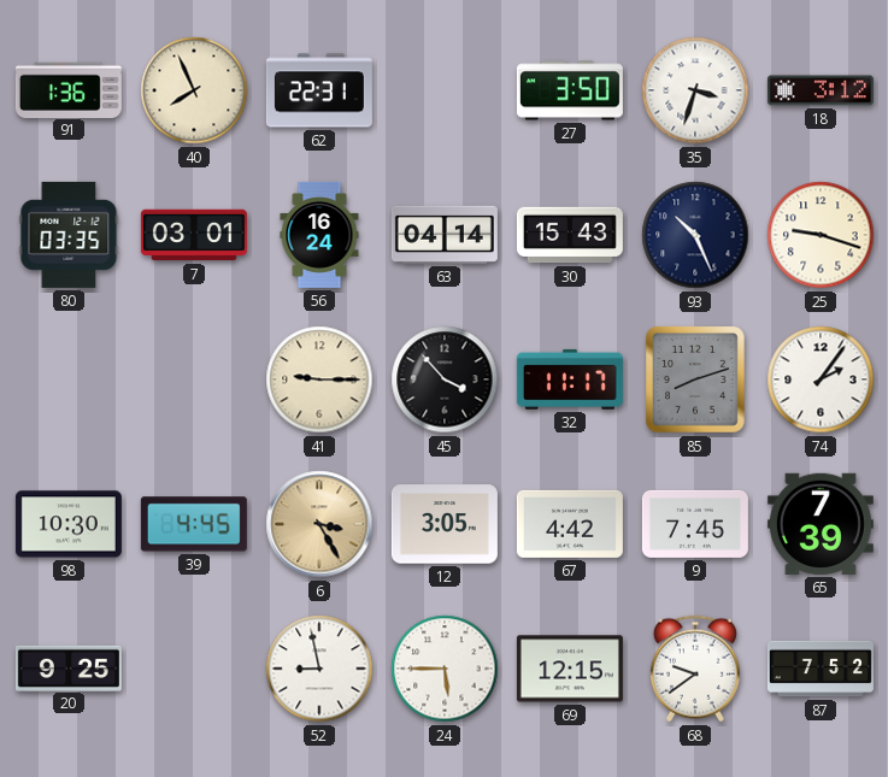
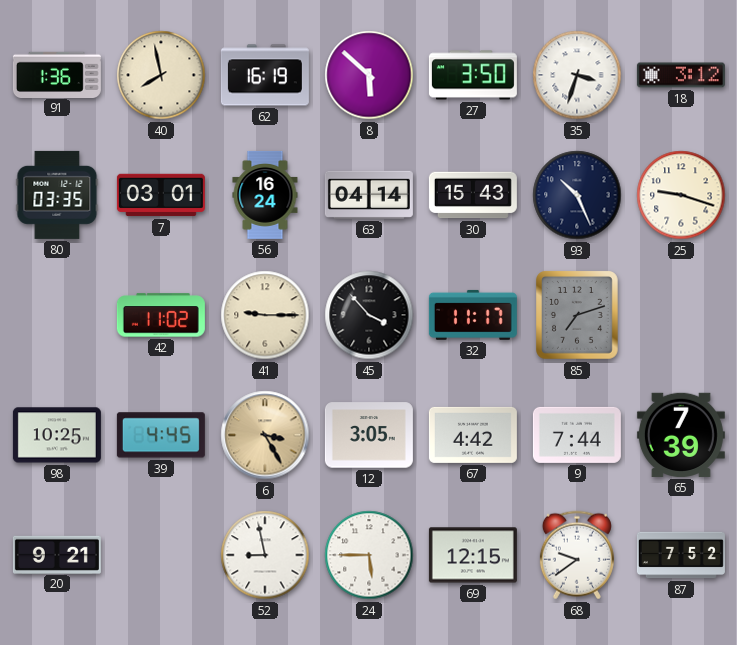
40: 7:56 -> 7:58
62: 22:31 -> 16:19
8: none -> 5:52
42: none -> 11:02
85: 8:12 -> 7:12
74: 2:06 -> none
98: 10:30 -> 10:25
9: 7:45 -> 7:44
20: 9:25 -> 9:21
